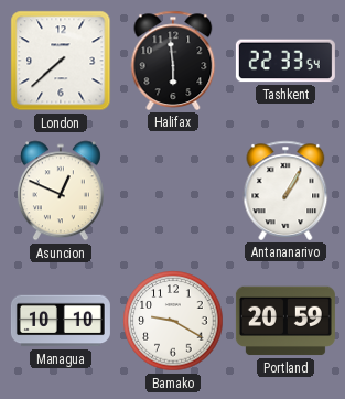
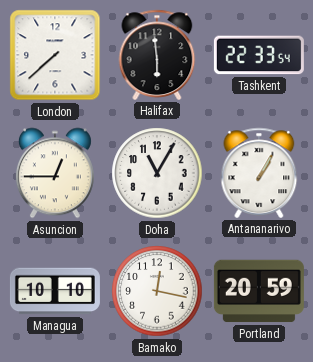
Asuncion: 12:49 -> 12:45
Doha: none -> 11:05
Bamako: 9:20 -> 12:17
